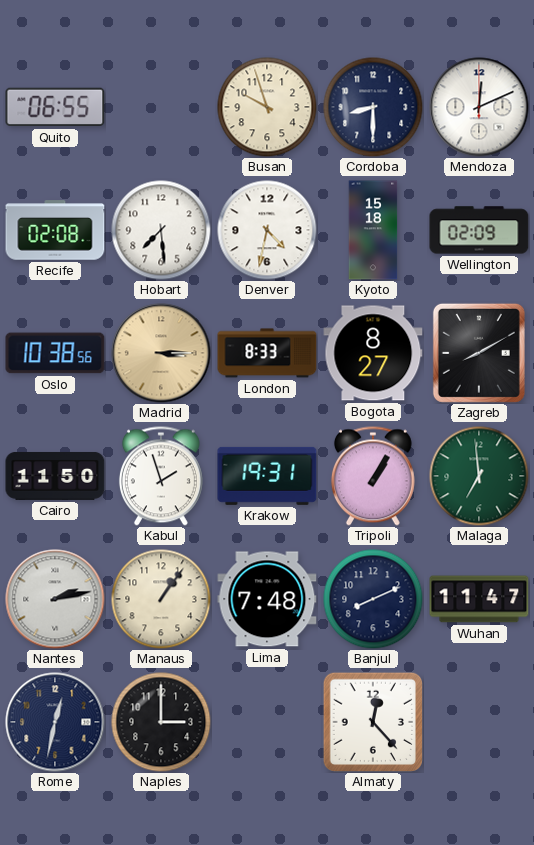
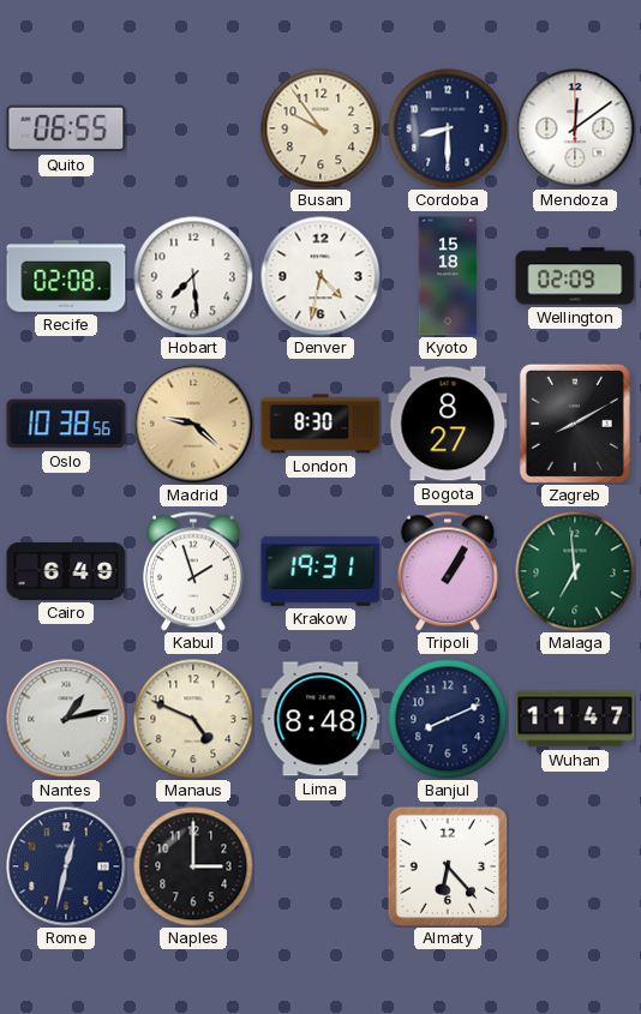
Busan: 9:57 -> 9:54
Mendoza: 12:11 -> 12:09
Madrid: 3:15 -> 9:22
London: 8:33 -> 8:30
Cairo: 11:50 -> 6:49
Nantes: 2:13 -> 1:13
Manaus: 1:06 -> 4:49
Lima: 7:48 -> 8:48
Almaty: 12:23 -> 6:23
